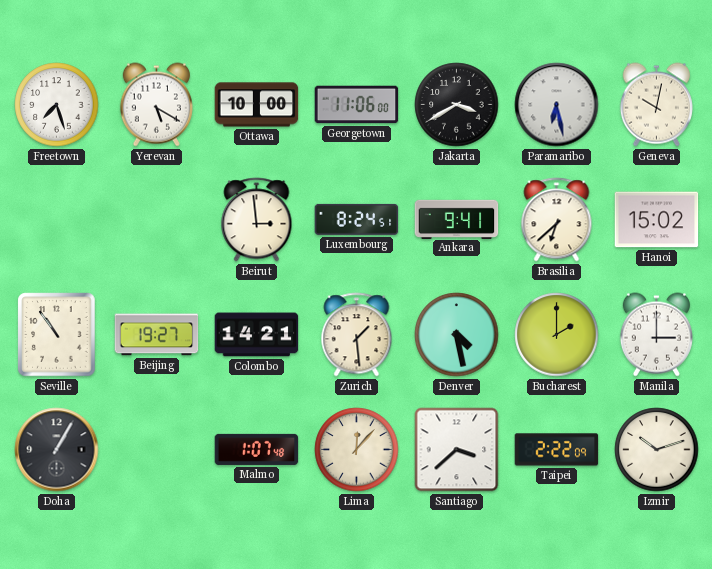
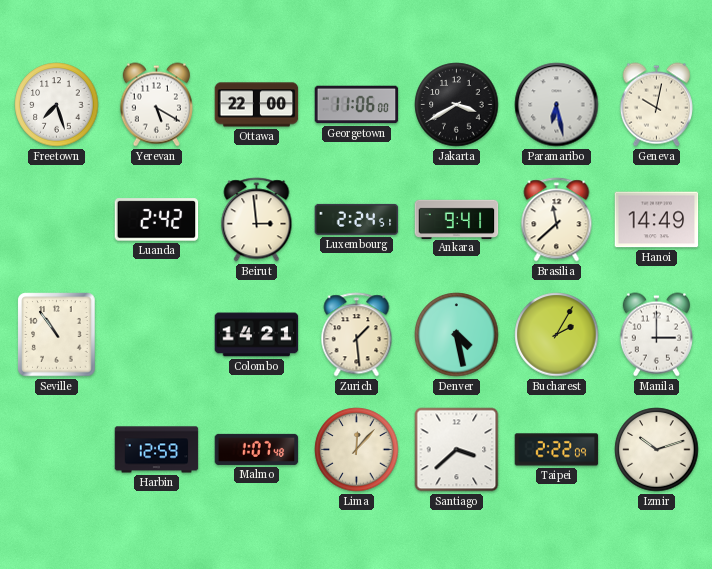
Ottawa: 10:00 -> 22:00
Luanda: none -> 2:42
Luxembourg: 8:24 -> 2:24
Brasilia: 6:38 -> 11:38
Hanoi: 15:02 -> 14:49
Beijing: 19:27 -> none
Bucharest: 2:00 -> 2:05
Doha: 1:05 -> none
Harbin: none -> 12:59
